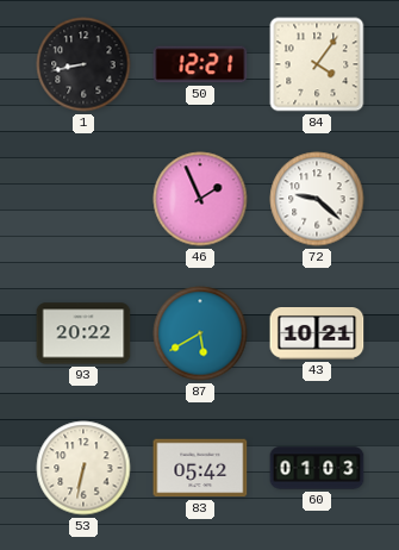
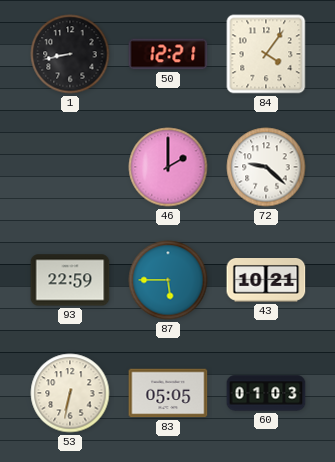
46: 1:56 -> 2:00
93: 20:22 -> 22:59
87: 5:40 -> 5:45
83: 05:42 -> 05:05
